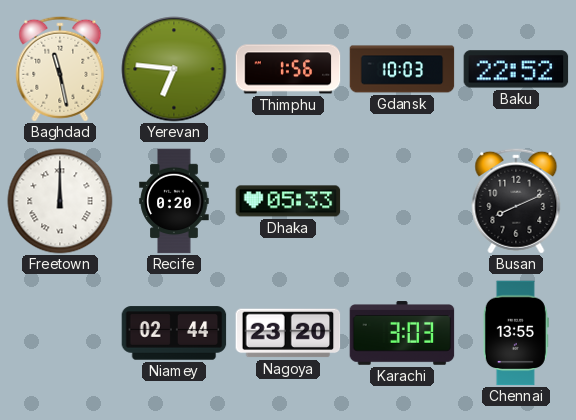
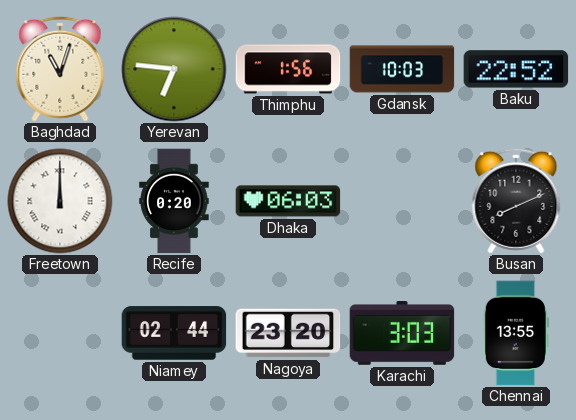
Baghdad: 11:28 -> 11:03
Dhaka: 05:33 -> 06:03
